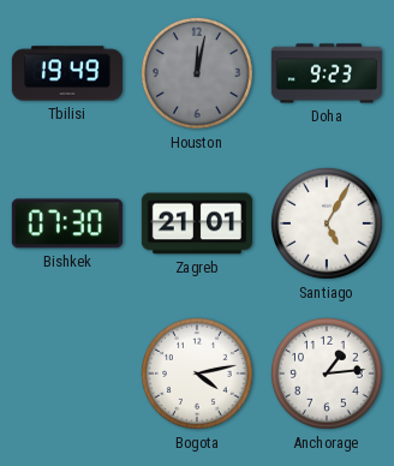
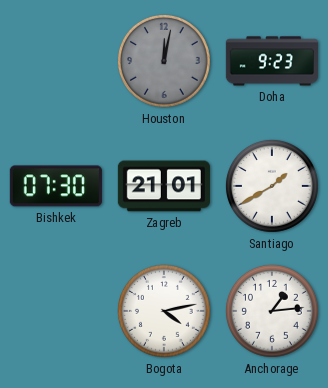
Tbilisi: 19:49 -> none
Santiago: 5:05 -> 1:40
